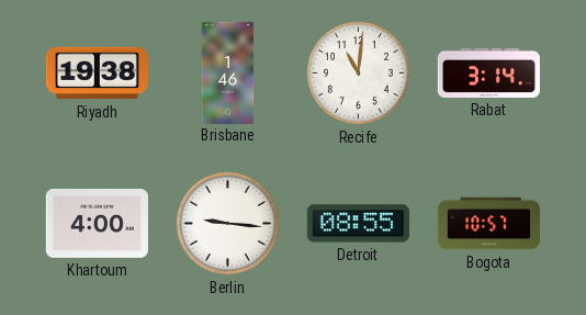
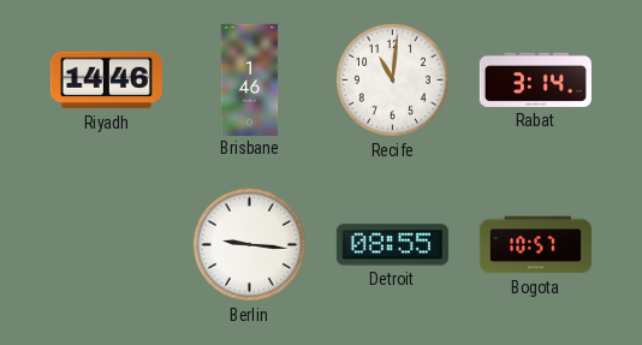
Riyadh: 19:38 -> 14:46
Khartoum: 4:00 -> none
